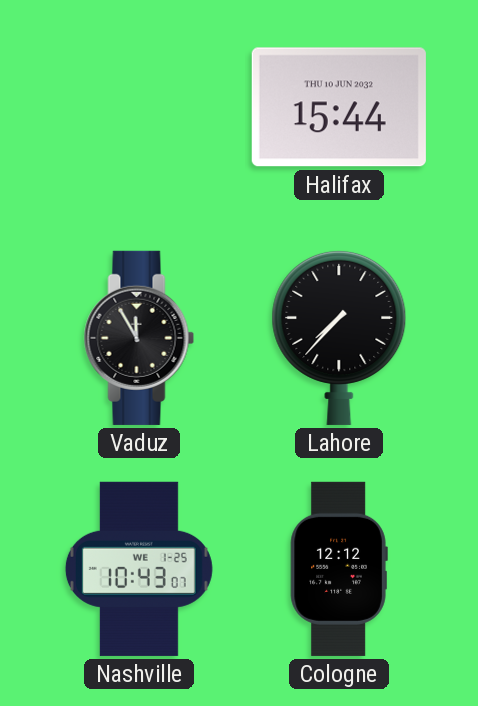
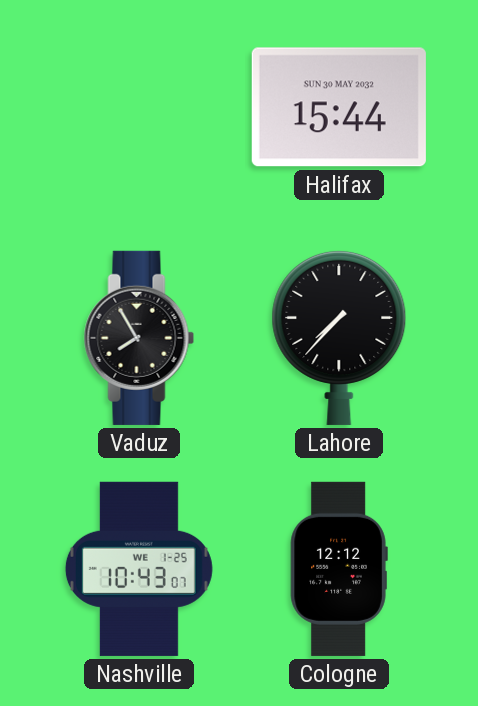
Halifax date: THU 10 JUN 2032 -> SUN 30 MAY 2032
Vaduz: 11:55 -> 7:55
